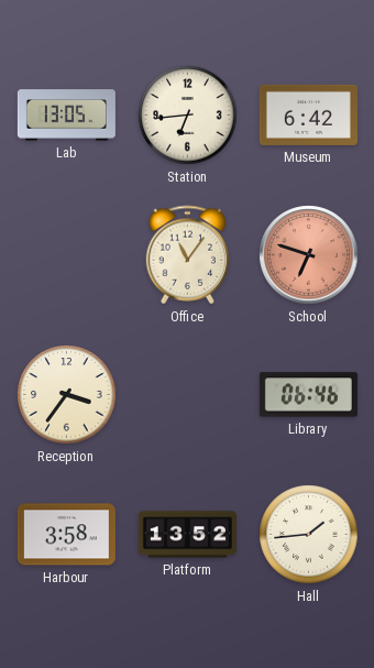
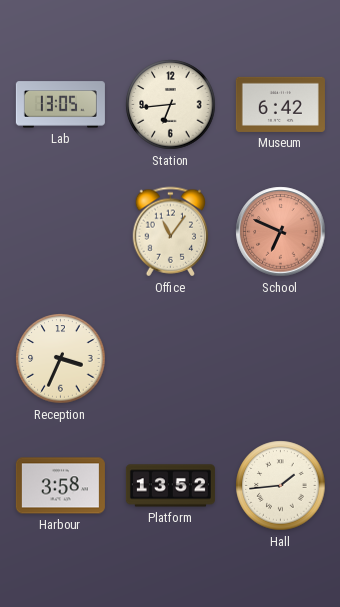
School: 6:48 -> 6:49
Reception: 3:36 -> 3:34
Library: 06:46 -> none
